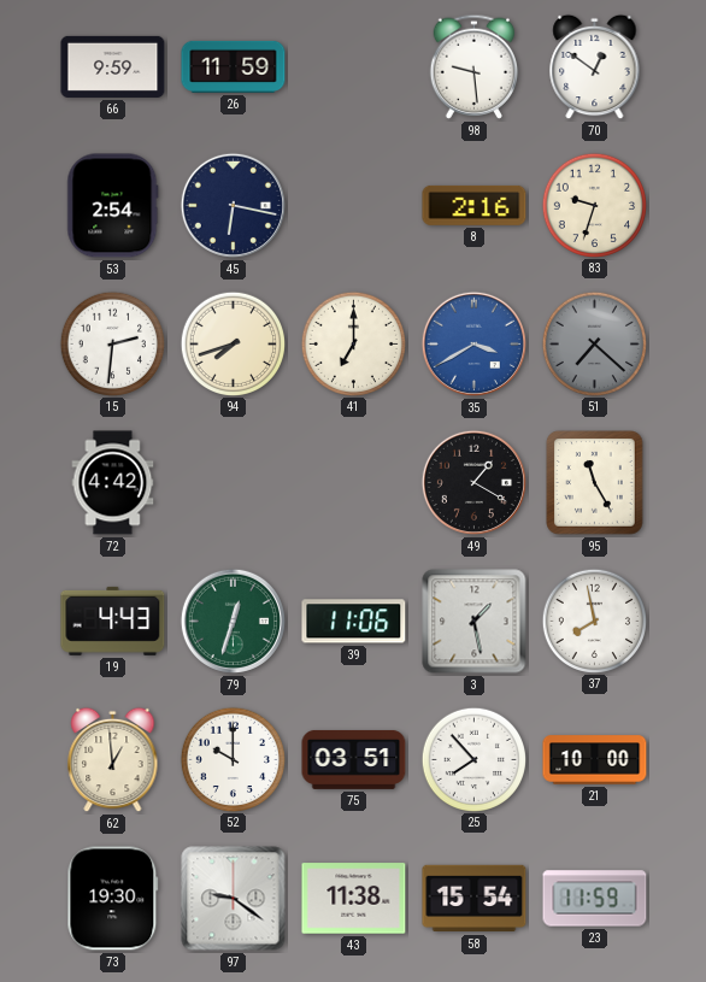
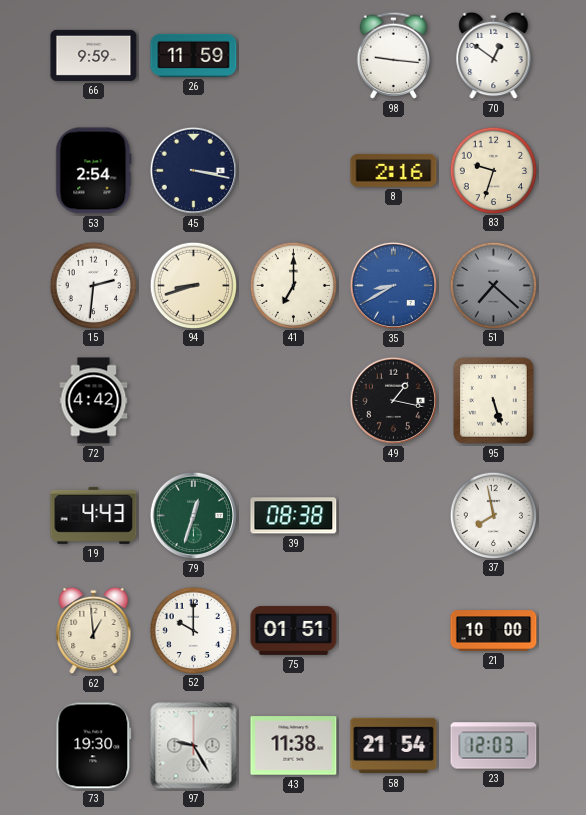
98: 9:29 -> 9:16
45: 6:17 -> 3:17
94: 7:42 -> 8:42
35: 3:40 -> 8:40
49: 1:20 -> 1:17
95: 11:25 -> 5:27
39: 11:06 -> 08:38
3: 1:28 -> none
75: 03:51 -> 01:51
25: 7:53 -> none
97: 9:21 -> 9:25
58: 15:54 -> 21:54
23: 11:59 -> 12:03
